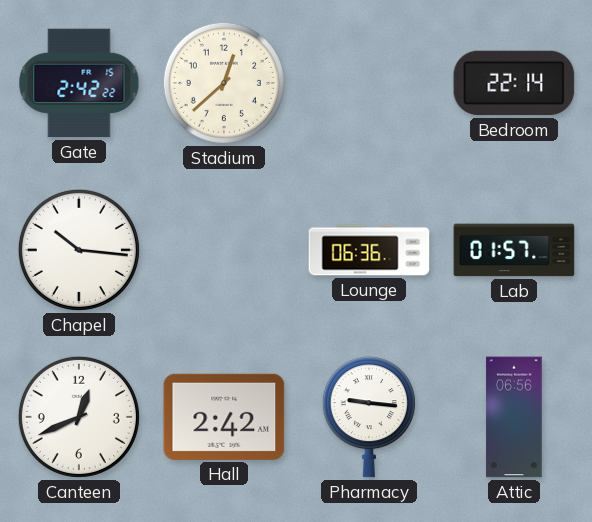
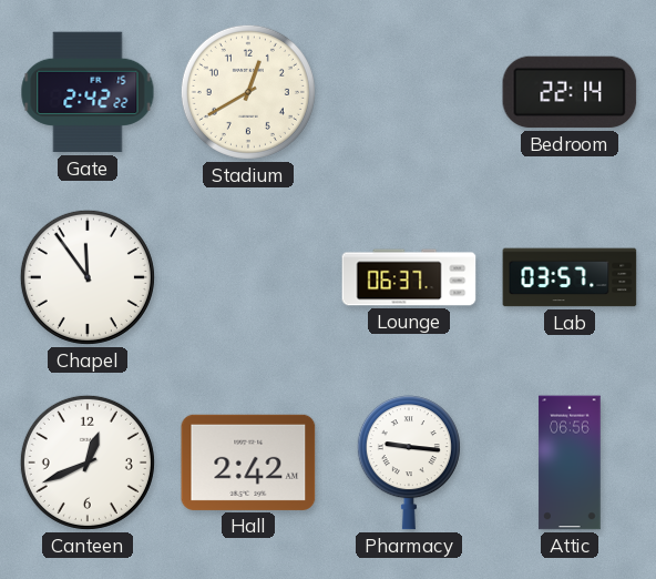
Stadium: 12:38 -> 12:40
Chapel: 10:16 -> 11:54
Lounge: 06:36 -> 06:37
Lab: 01:57 -> 03:57
